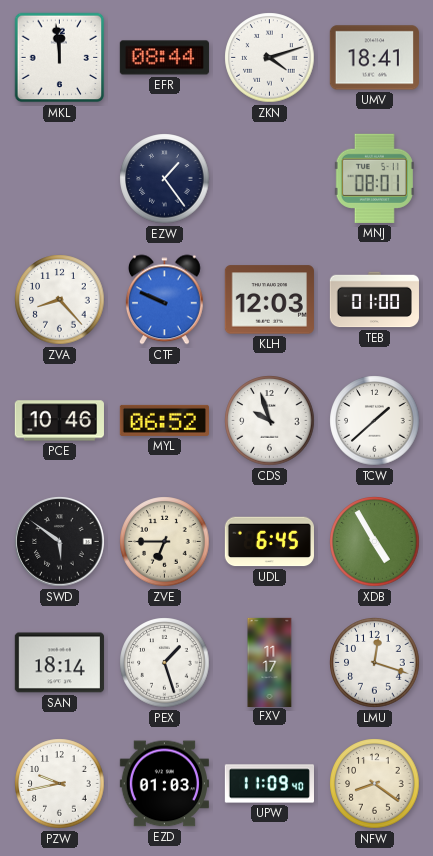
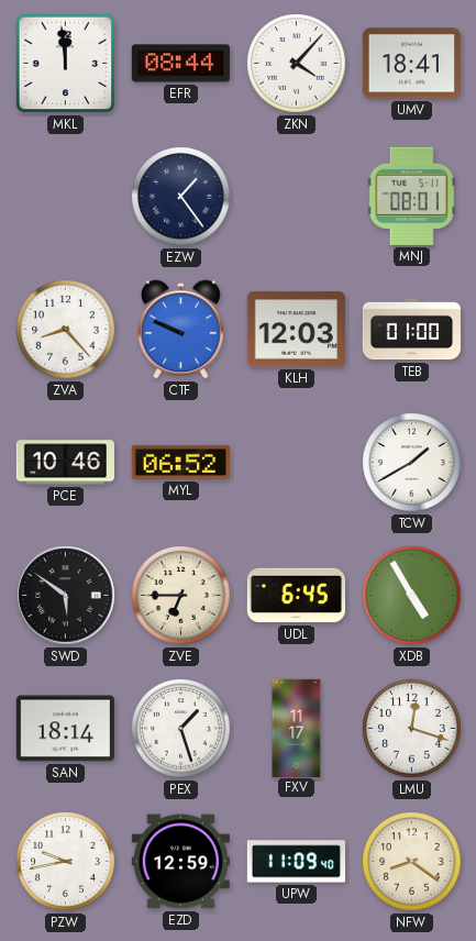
ZKN: 4:12 -> 4:07
CDS: 9:57 -> none
TCW: 1:38 -> 1:40
EZD: 01:03 -> 12:59
